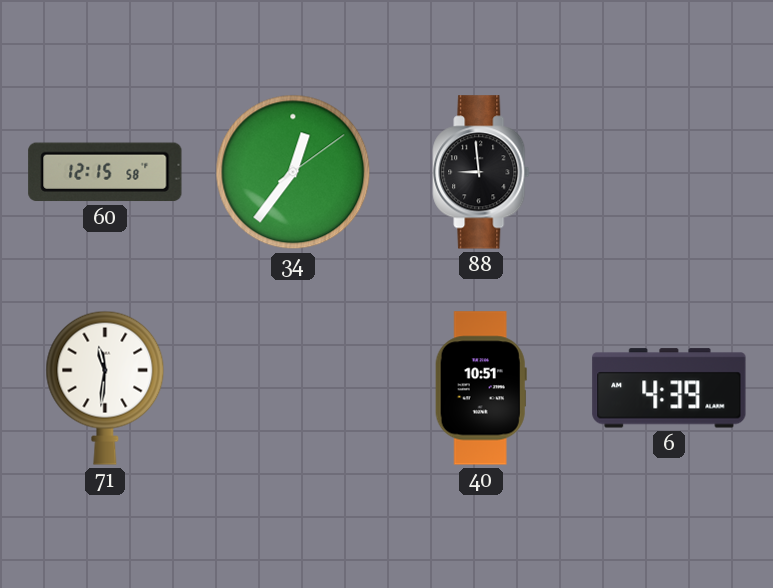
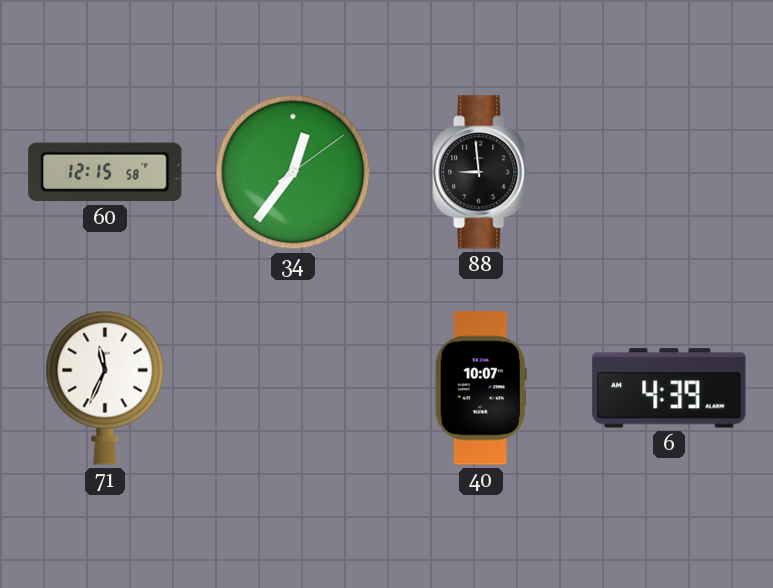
71: 11:31 -> 11:34
40: 10:51 -> 10:07
